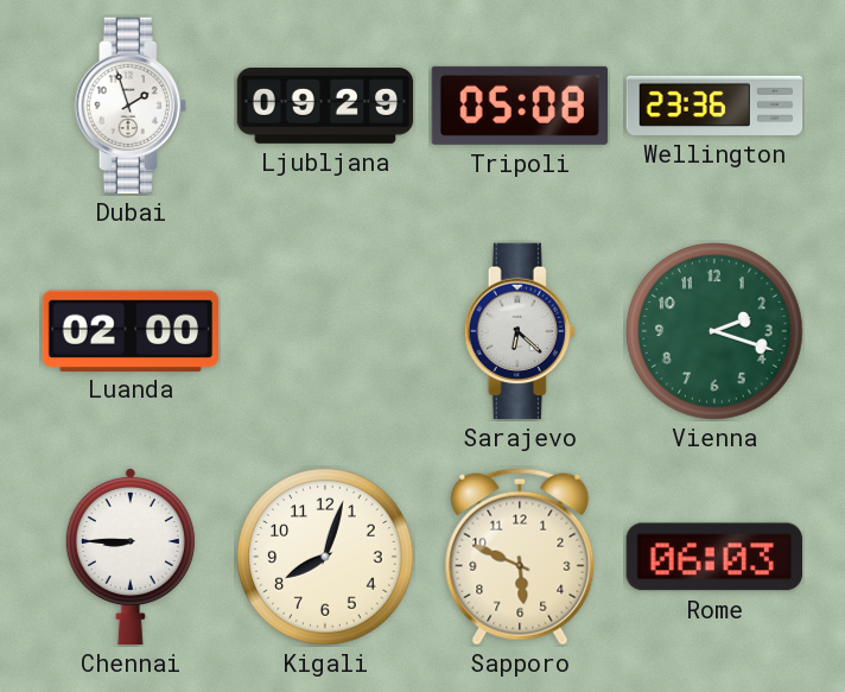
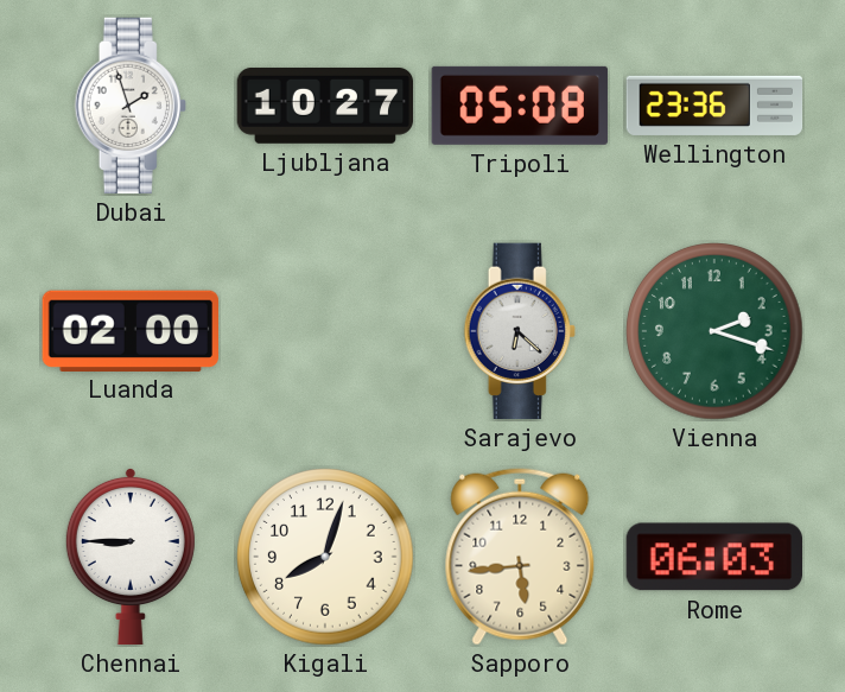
Ljubljana: 09:29 -> 10:27
Sapporo: 5:49 -> 5:44
